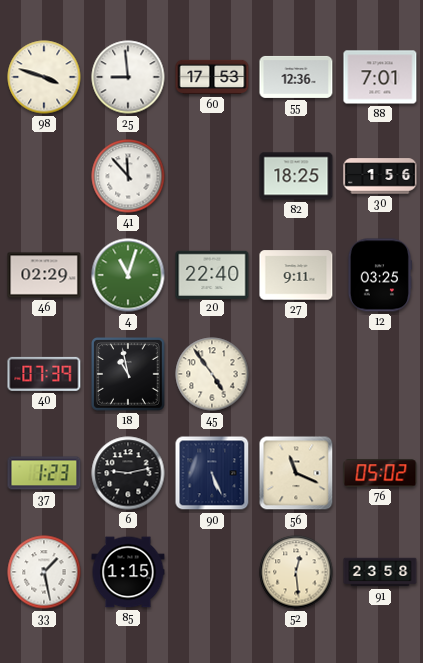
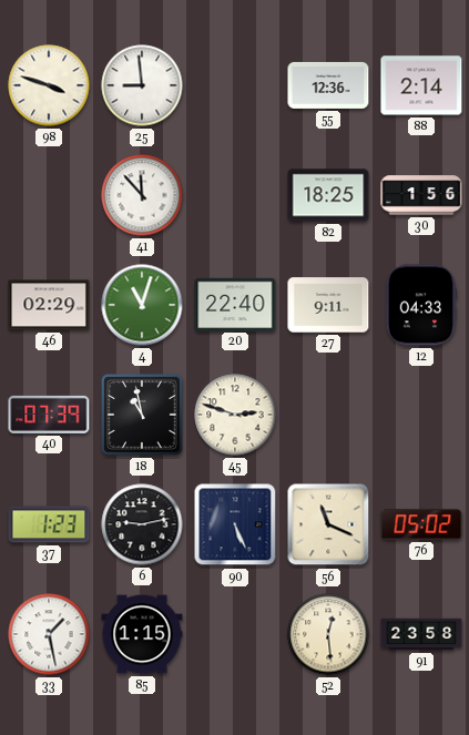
60: 17:53 -> none
88: 7:01 -> 2:14
12: 03:25 -> 04:33
45: 4:54 -> 2:48
